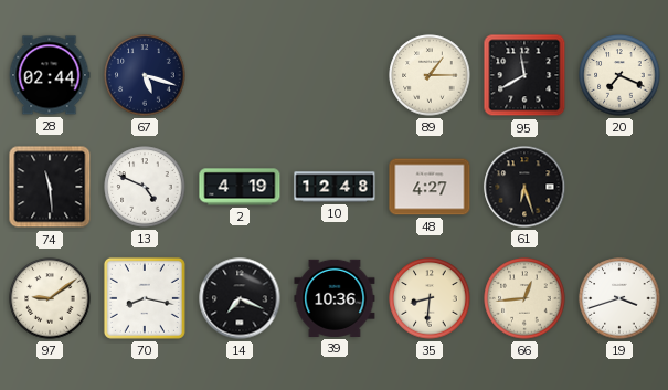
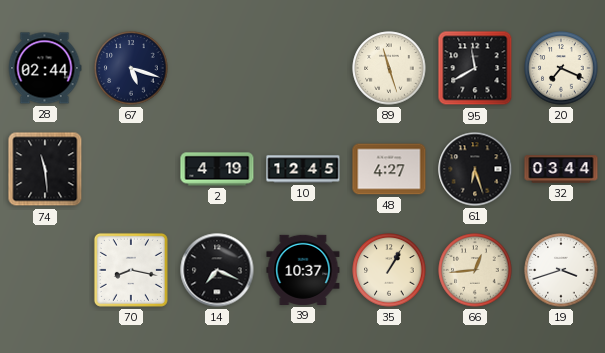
89: 1:15 -> 11:27
13: 4:49 -> none
10: 12:48 -> 12:45
32: none -> 03:44
97: 9:09 -> none
39: 10:36 -> 10:37
35: 8:31 -> 1:05
